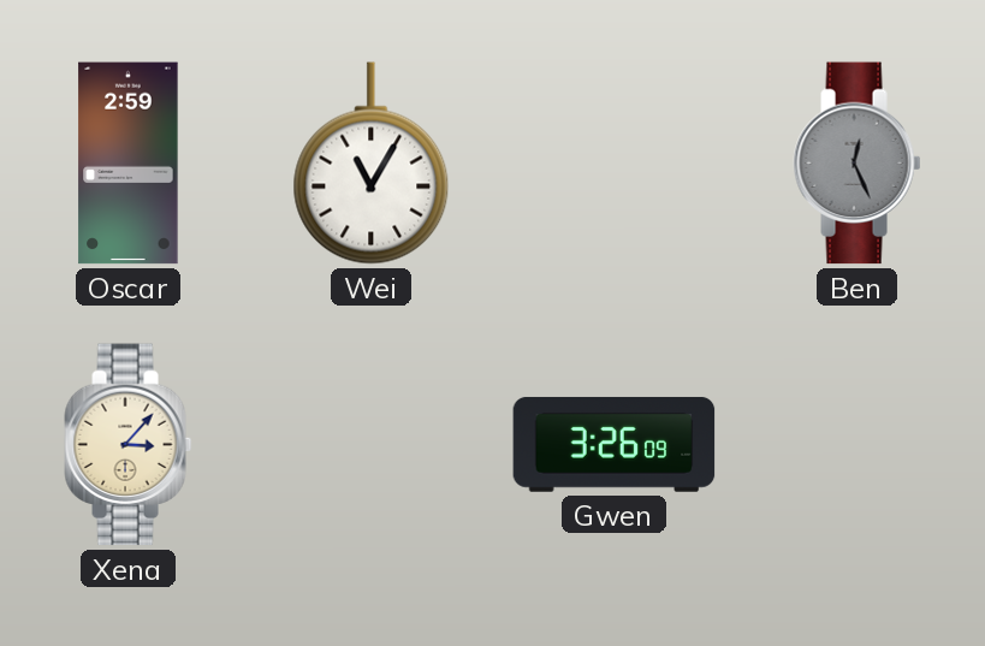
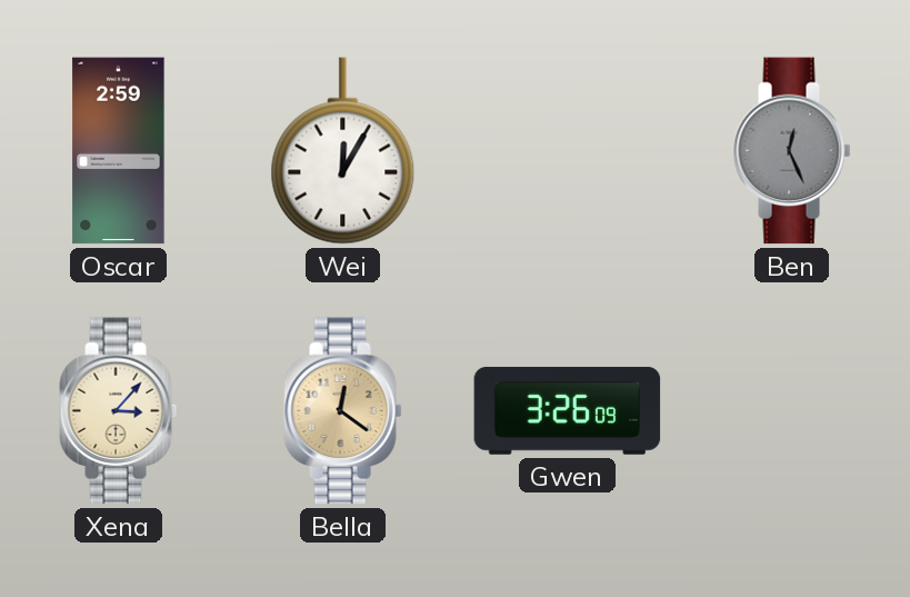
Wei: 11:05 -> 12:05
Bella: none -> 12:21
